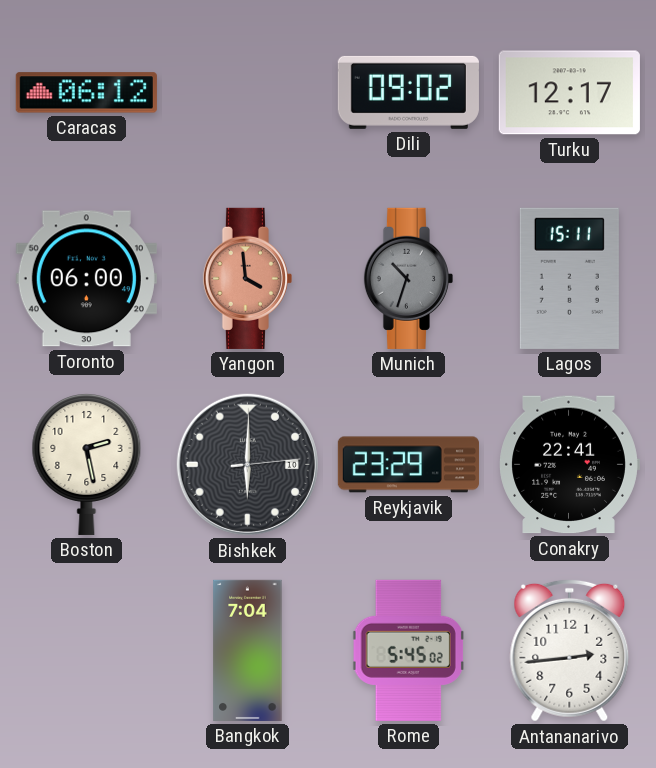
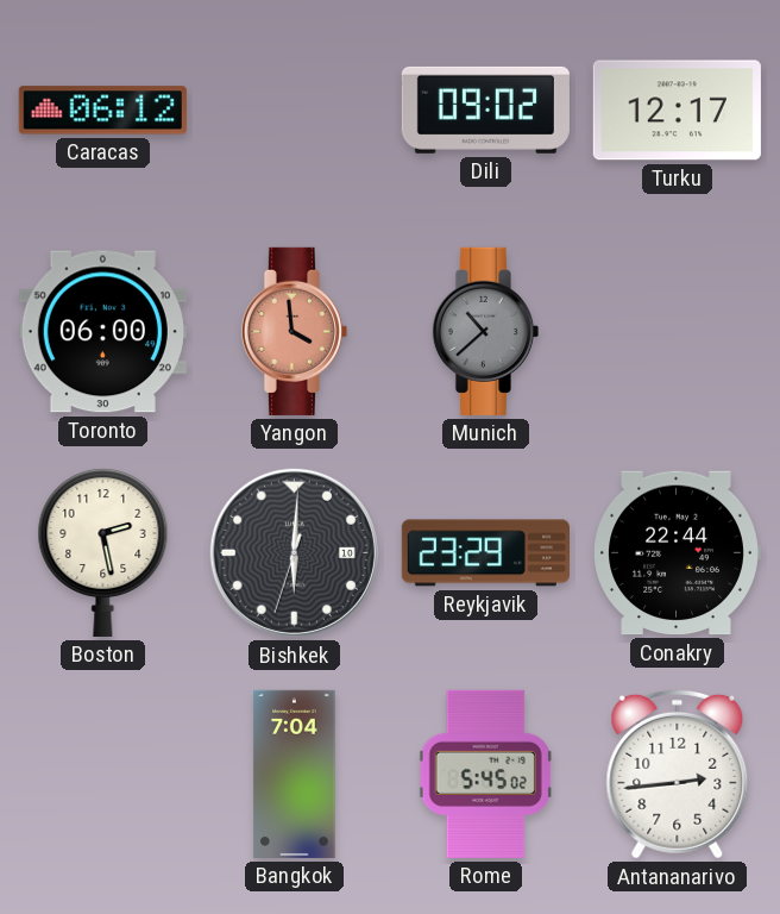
Munich: 10:33 -> 10:38
Lagos: 15:11 -> none
Bishkek: 6:00:14 -> 6:00:33
Conakry: 22:41 -> 22:44
